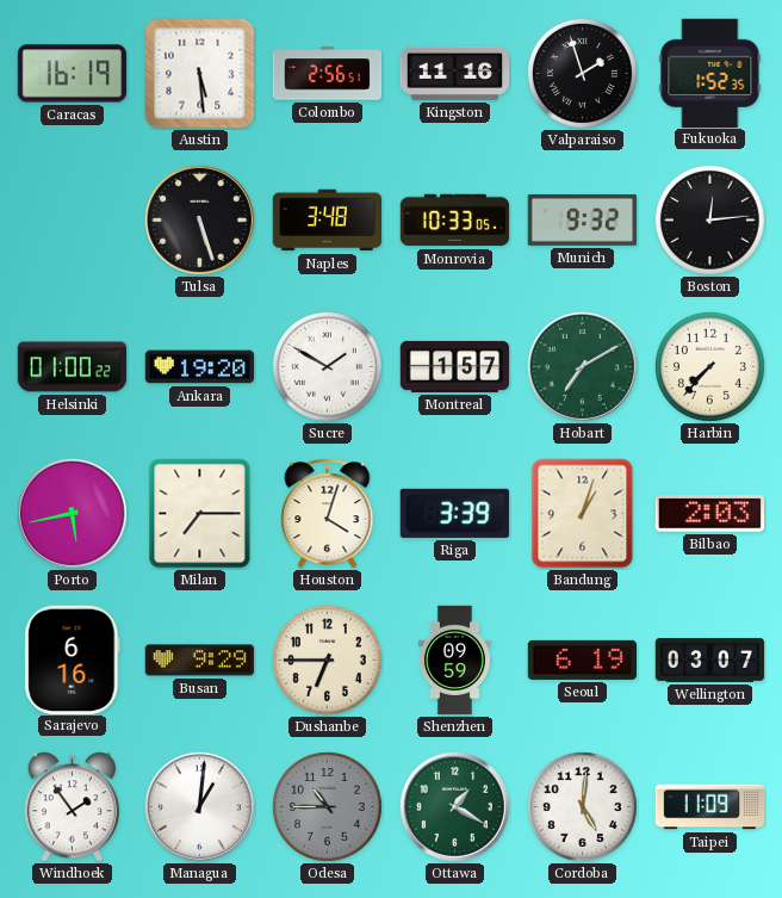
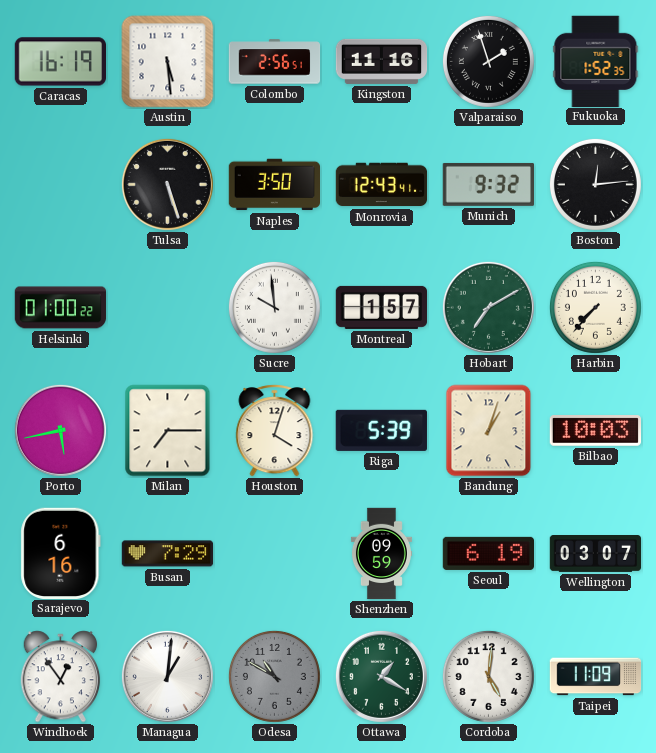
Naples: 3:48 -> 3:50
Monrovia: 10:33 -> 12:43
Ankara: 19:20 -> none
Sucre: 1:50 -> 9:59
Riga: 3:39 -> 5:39
Bilbao: 2:03 -> 10:03
Busan: 9:29 -> 7:29
Dushanbe: 6:45 -> none
Windhoek: 1:54 -> 12:54
Odesa: 10:45 -> 10:50
